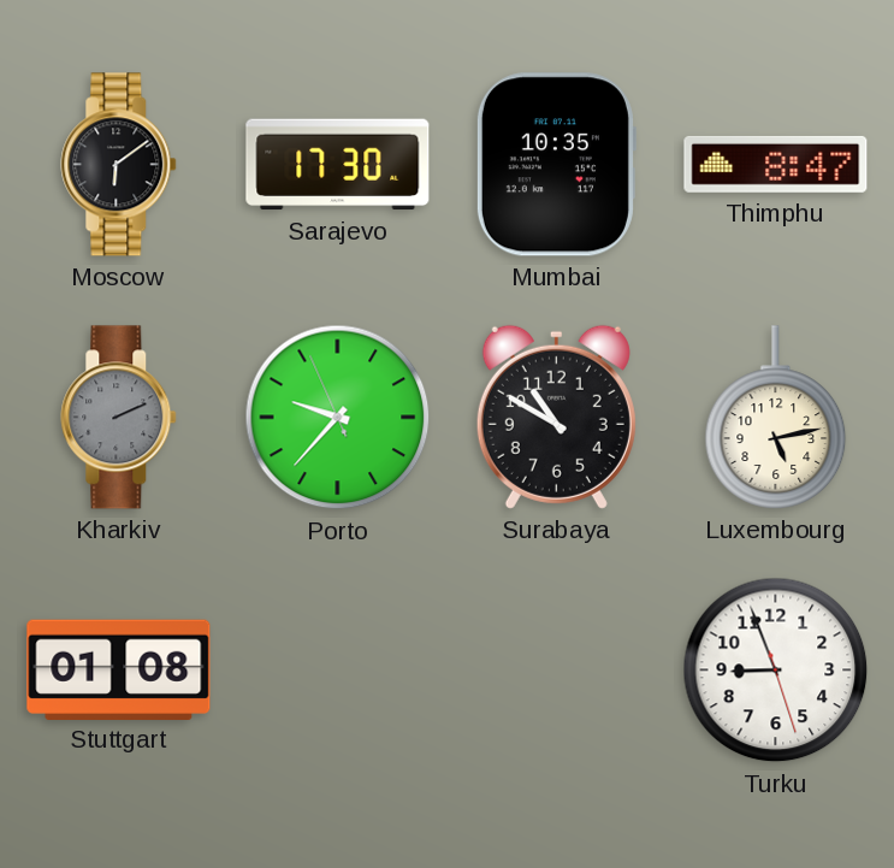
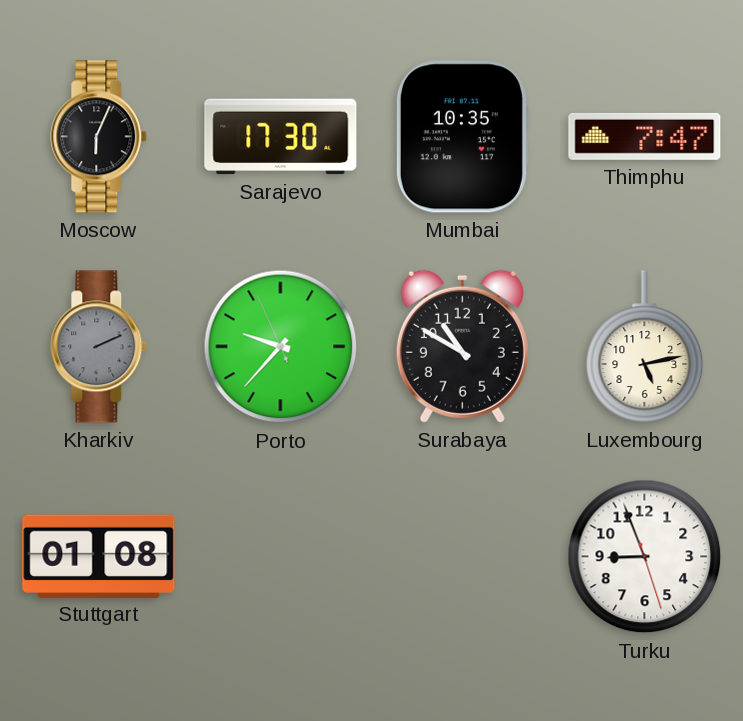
Moscow: 6:09 -> 6:04
Thimphu: 8:47 -> 7:47
